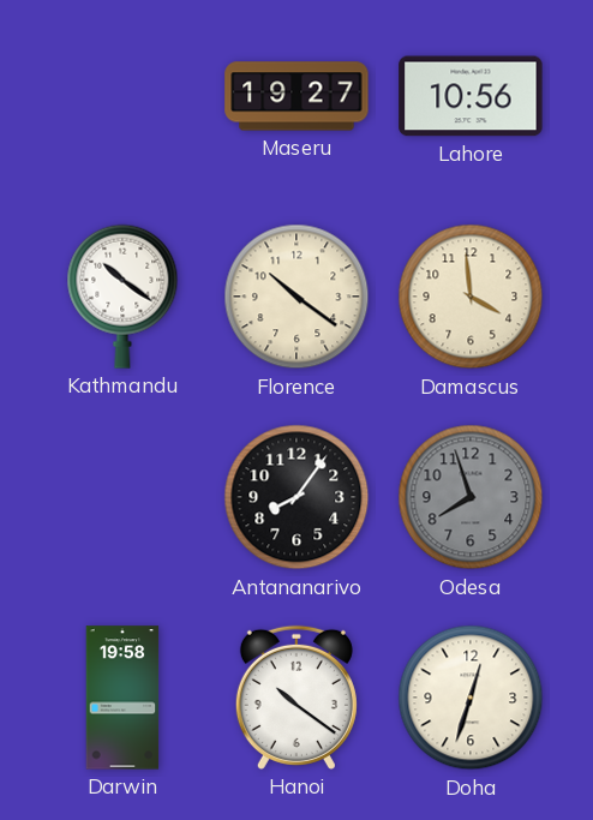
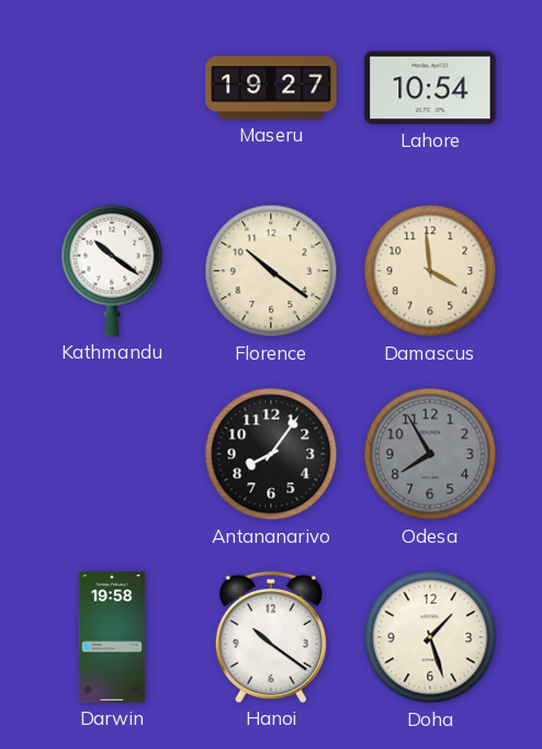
Lahore: 10:56 -> 10:54
Odesa: 7:57 -> 7:55
Doha: 12:33 -> 1:27
